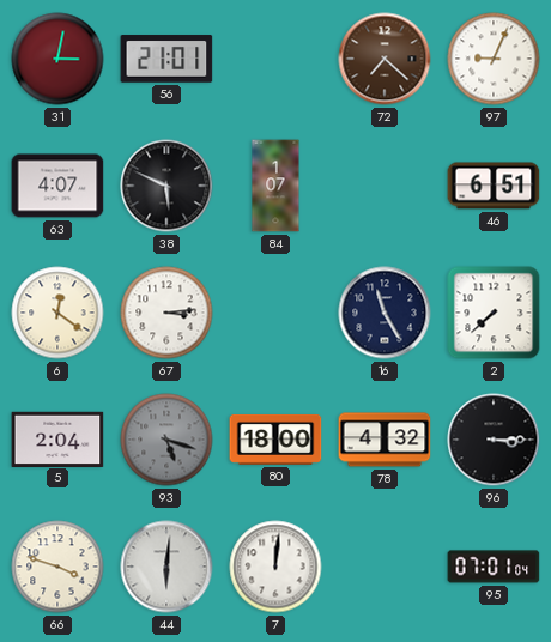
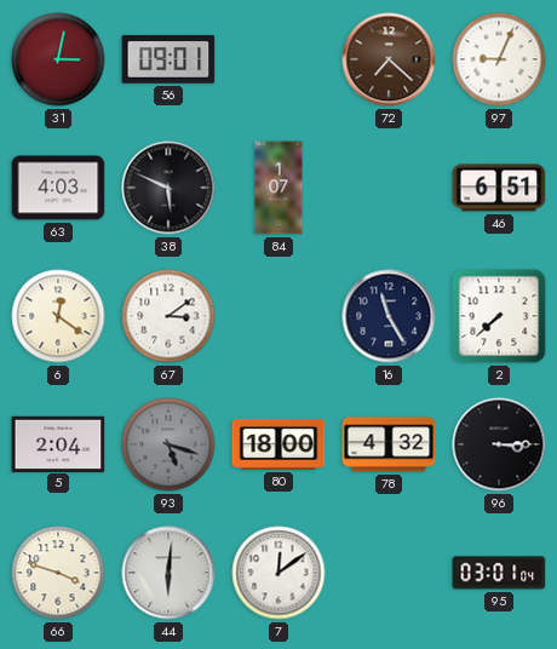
56: 21:01 -> 09:01
63: 4:07 -> 4:03
67: 3:14 -> 3:09
7: 12:01 -> 12:09
95: 07:01 -> 03:01
